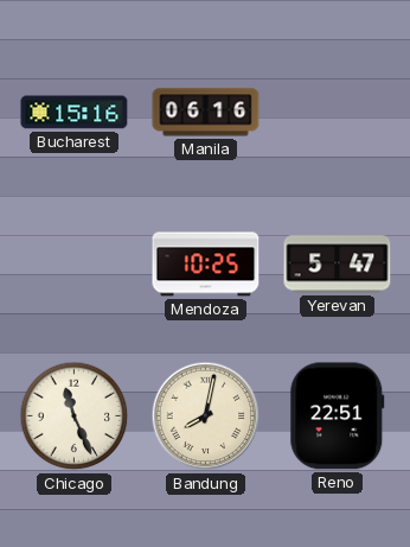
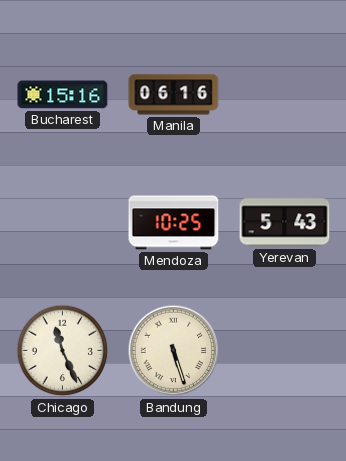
Yerevan: 5:47 -> 5:43
Bandung: 8:02 -> 5:27
Reno: 22:51 -> none
